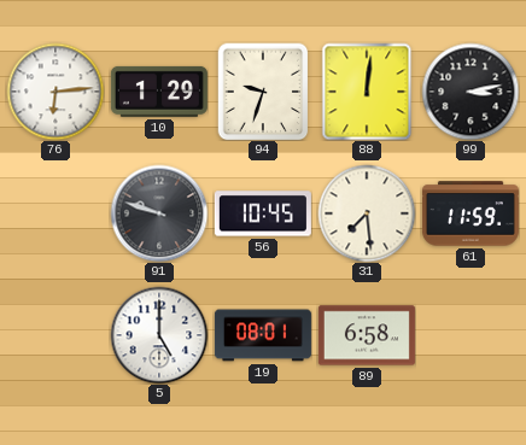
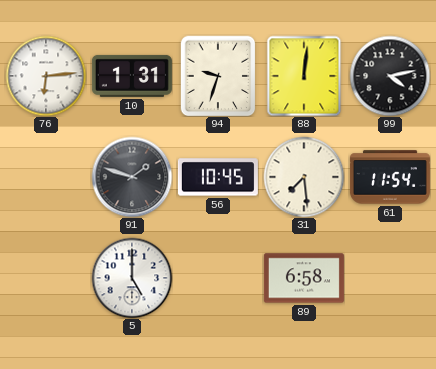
10: 1:29 -> 1:31
99: 3:13 -> 4:13
91: 9:48 -> 1:48
61: 11:59 -> 11:54
19: 08:01 -> none
